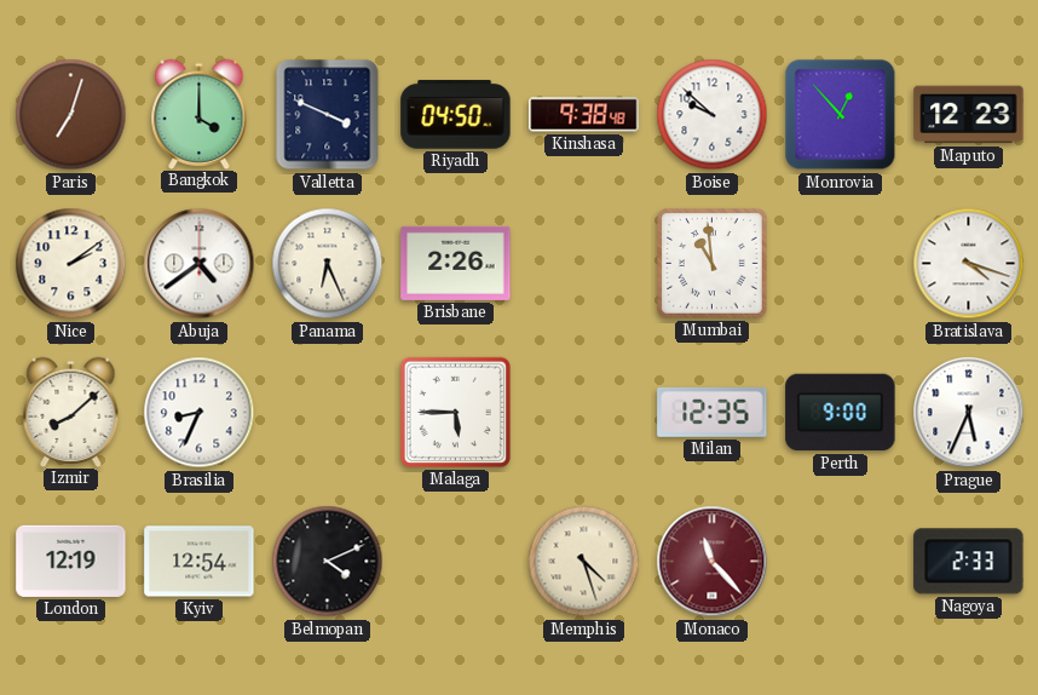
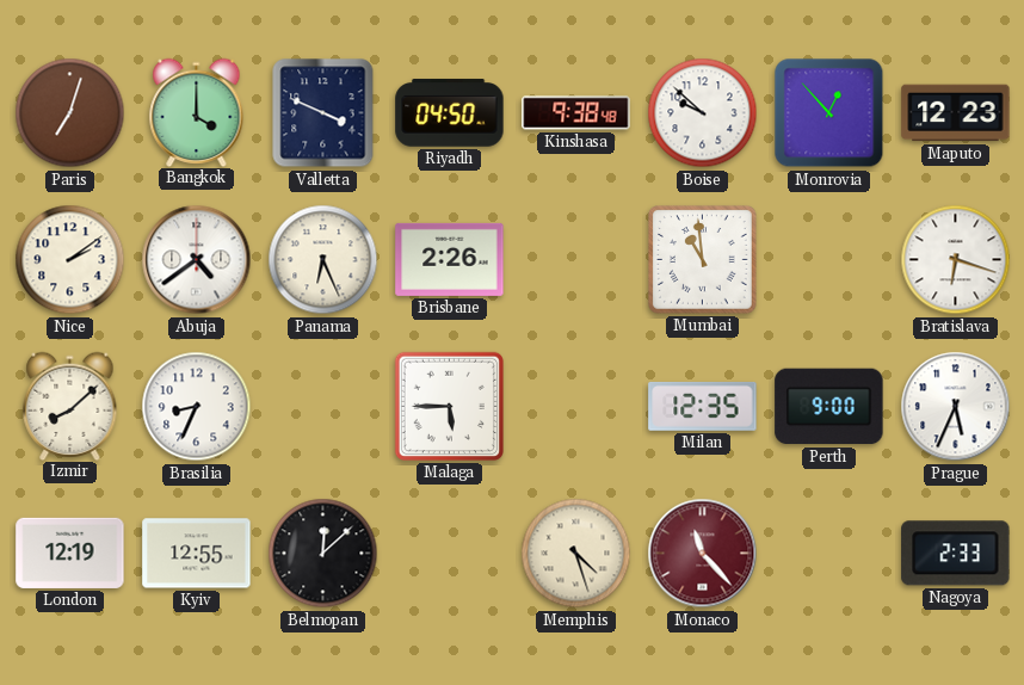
Bratislava: 4:18 -> 6:18
Kyiv: 12:54 -> 12:55
Belmopan: 4:11 -> 12:08
